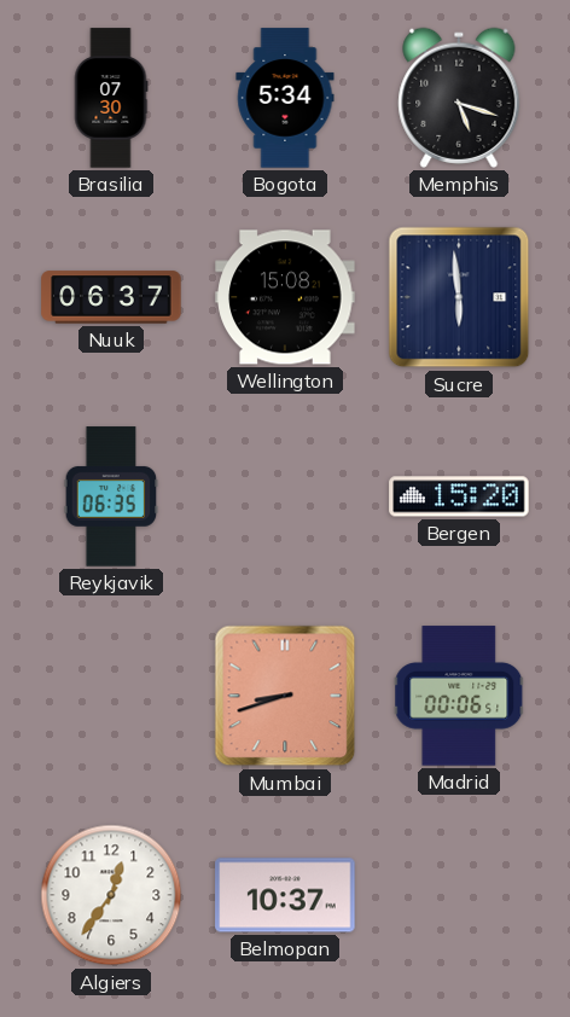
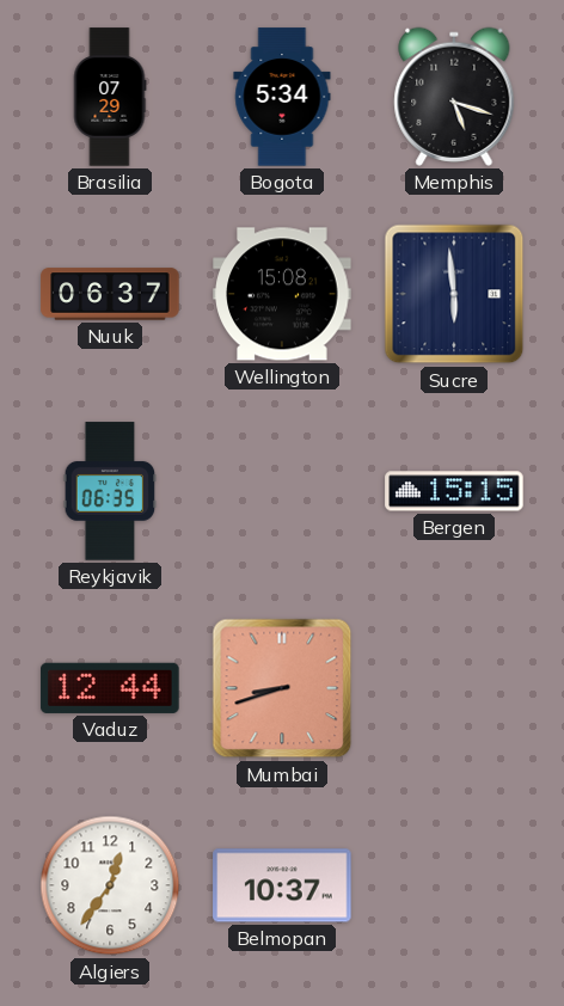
Brasilia: 07:30 -> 07:29
Bergen: 15:20 -> 15:15
Vaduz: none -> 12:44
Madrid: 00:06 -> none
